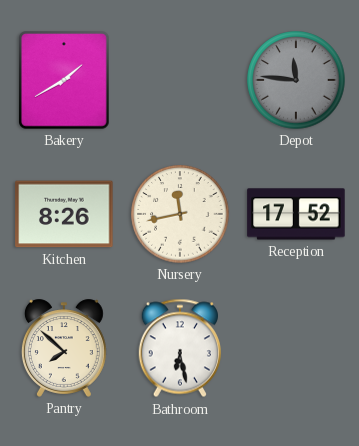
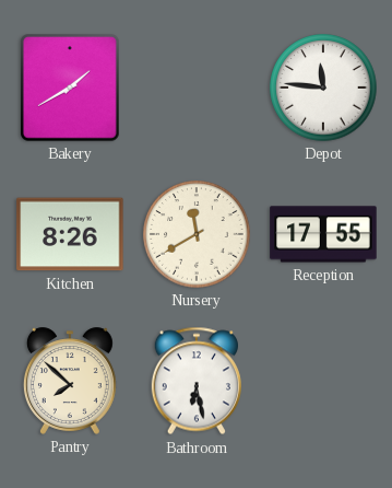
Depot dial: grey -> white
Nursery: 11:43 -> 11:40
Reception: 17:52 -> 17:55
